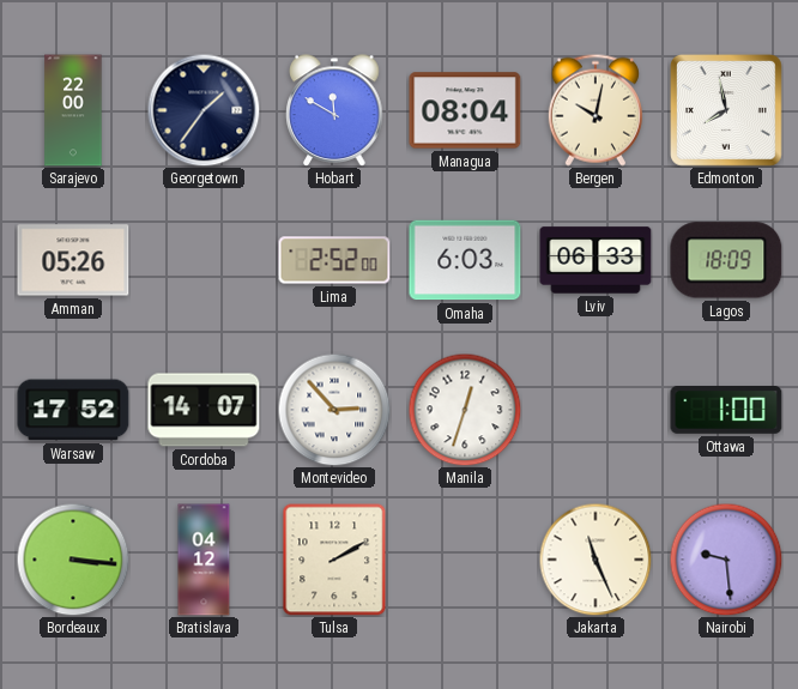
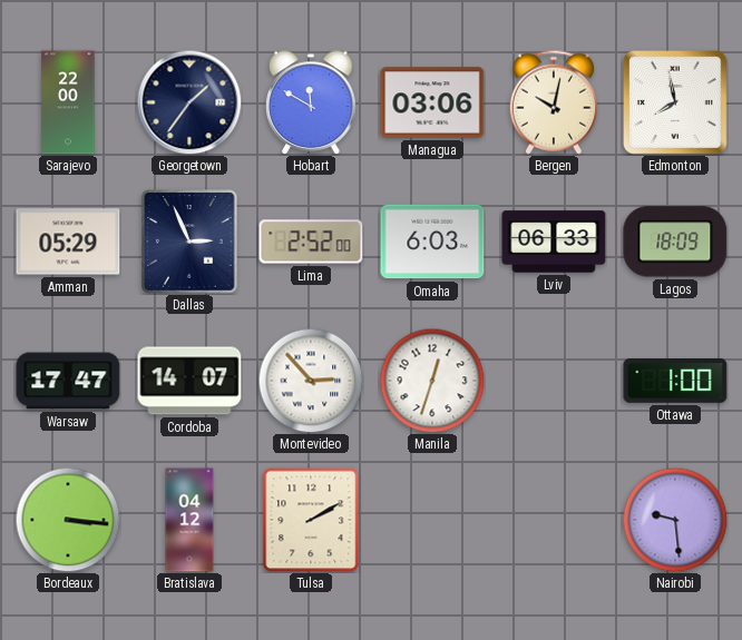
Managua: 08:04 -> 03:06
Amman: 05:26 -> 05:29
Dallas: none -> 2:56
Warsaw: 17:52 -> 17:47
Jakarta: 11:26 -> none
